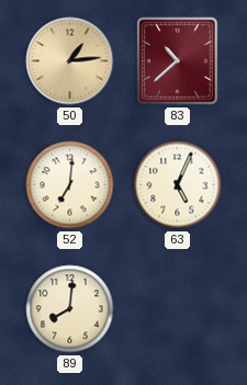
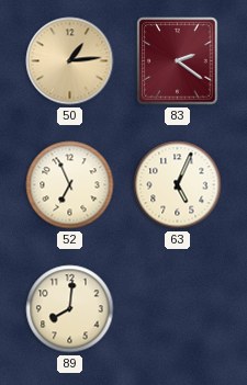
83: 10:38 -> 2:21
52: 7:01 -> 6:56
